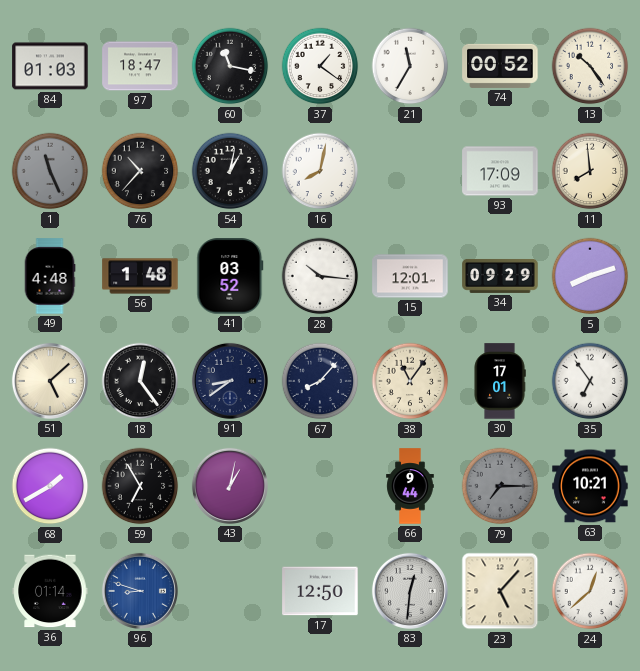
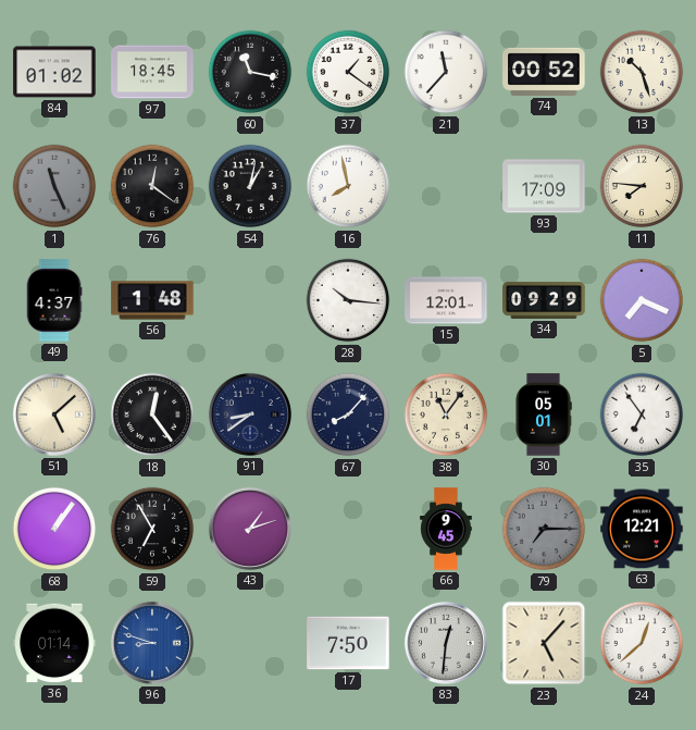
84: 01:03 -> 01:02
97: 18:47 -> 18:45
21: 11:35 -> 11:37
13: 10:24 -> 10:27
76: 10:37 -> 12:21
16: 8:02 -> 7:58
11: 7:59 -> 7:46
49: 4:48 -> 4:37
41: 03:52 -> none
5: 8:12 -> 7:19
30: 17:01 -> 05:01
68: 1:40 -> 1:06
43: 1:02 -> 1:12
66: 9:44 -> 9:45
63: 10:21 -> 12:21
17: 12:50 -> 7:50
